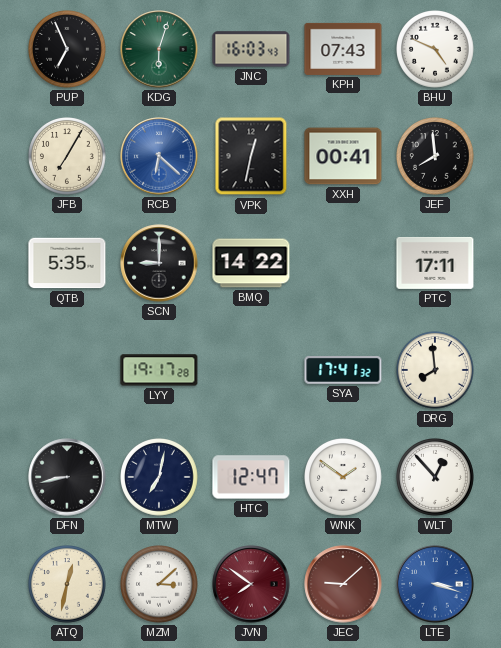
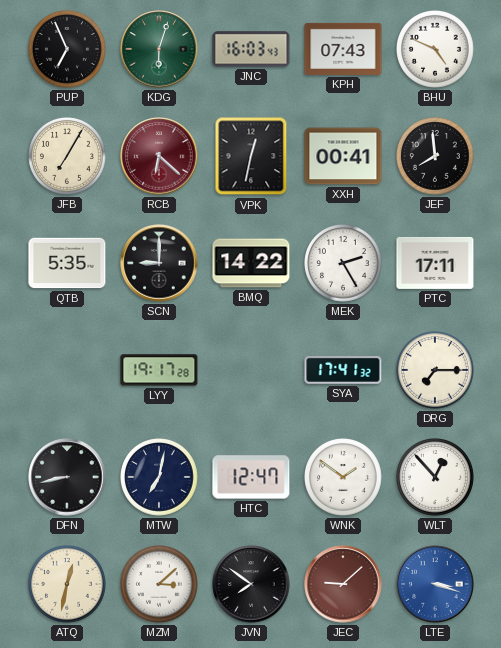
RCB dial: blue -> burgundy
MEK: none -> 2:25
DRG: 7:59 -> 7:15
JVN dial: burgundy -> black
